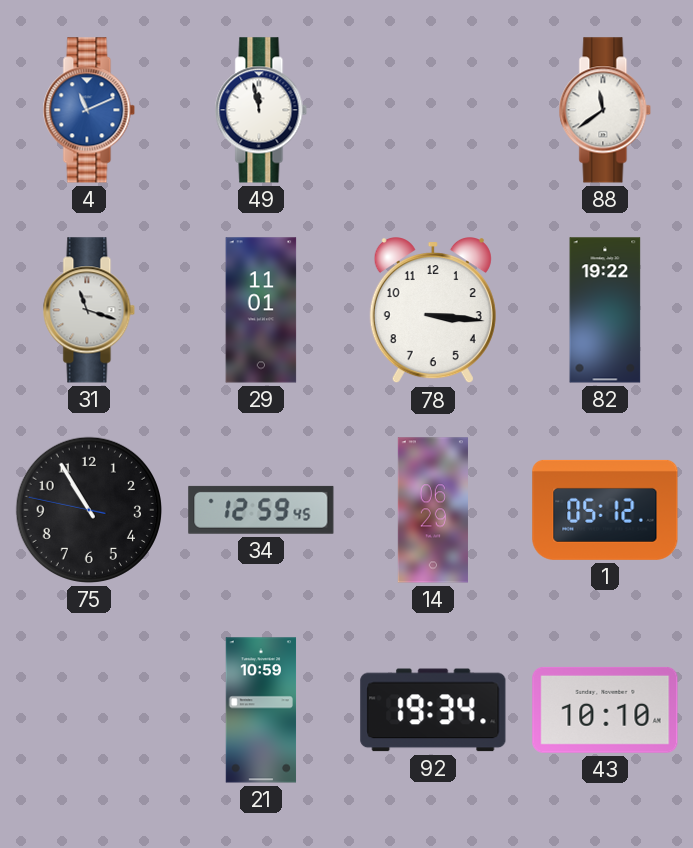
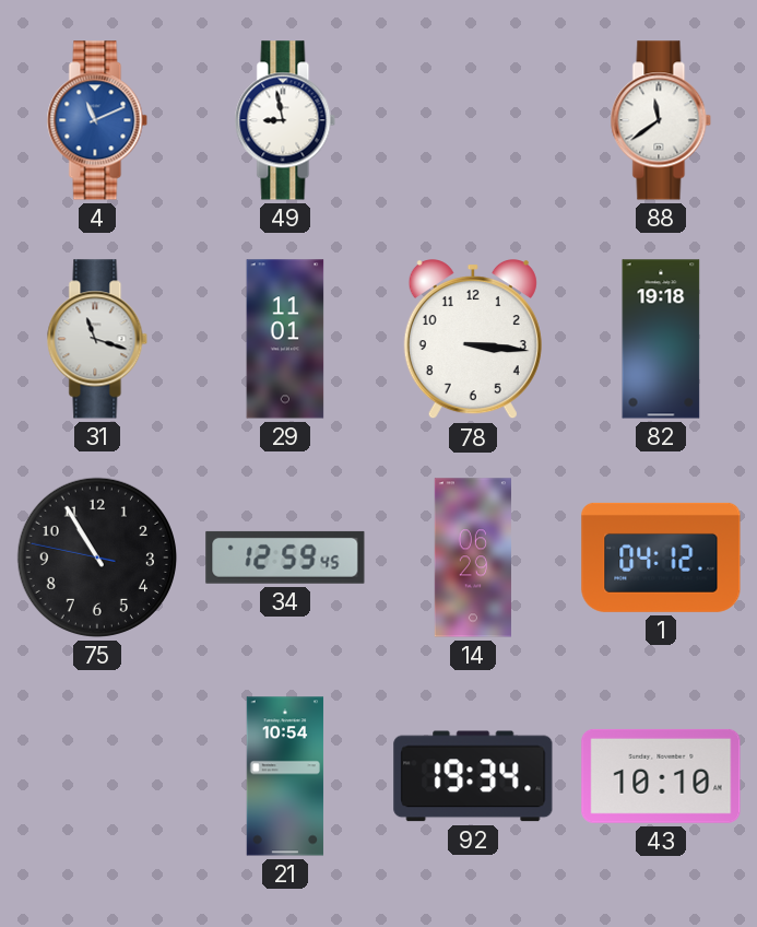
49: 11:58 -> 8:58
82: 19:22 -> 19:18
1: 05:12 -> 04:12
21: 10:59 -> 10:54
